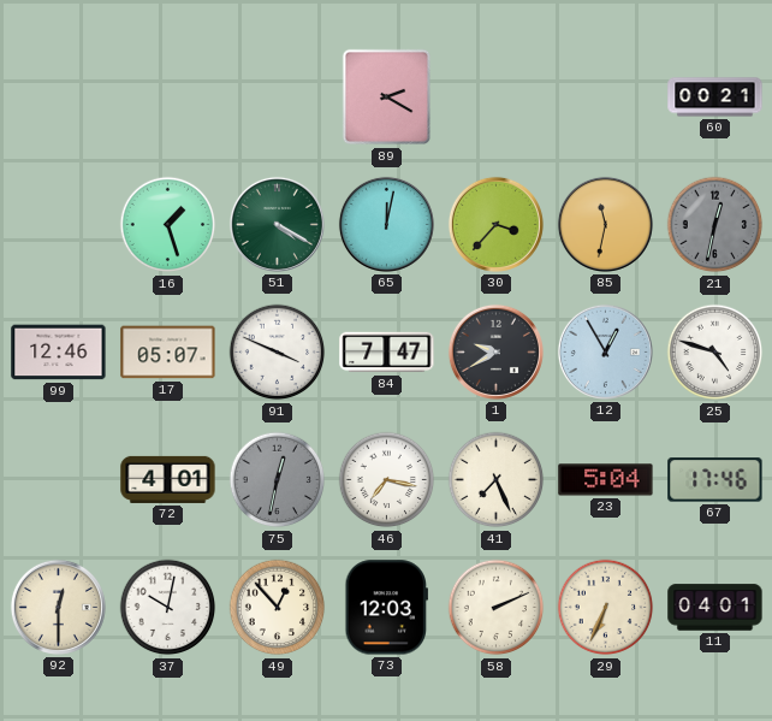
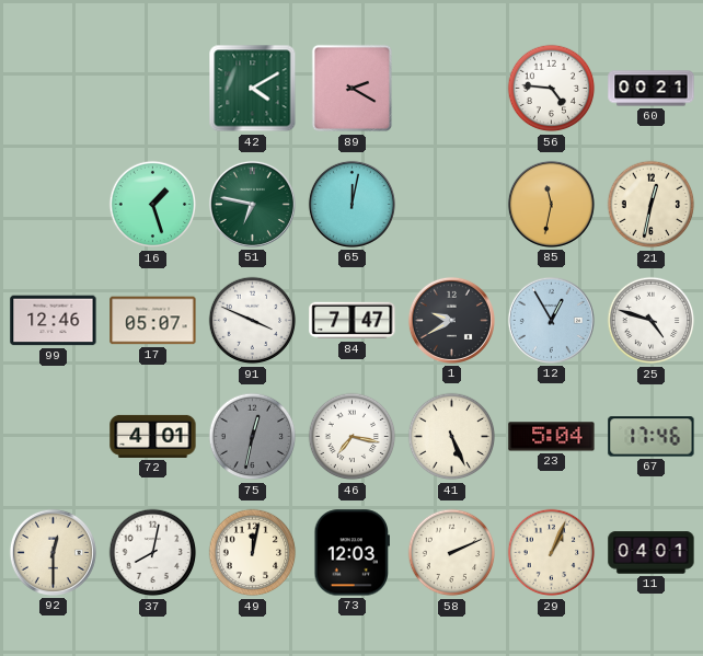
42: none -> 4:10
56: none -> 4:46
51: 4:20 -> 6:47
30: 3:37 -> none
21 dial: grey -> cream
41: 7:26 -> 5:26
37: 10:02 -> 8:02
49: 12:53 -> 12:02
29: 6:34 -> 1:04
